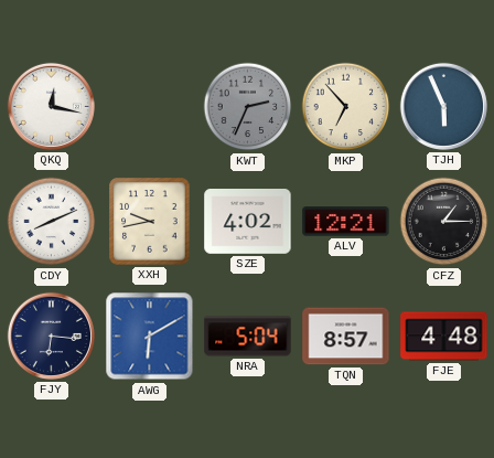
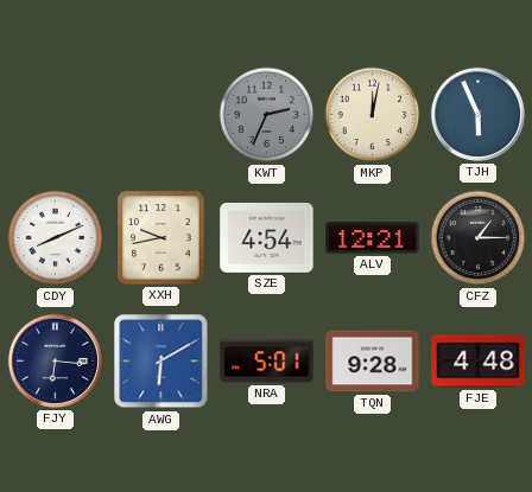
QKQ: 12:17 -> none
MKP: 6:53 -> 12:02
SZE: 4:02 -> 4:54
NRA: 5:04 -> 5:01
TQN: 8:57 -> 9:28
